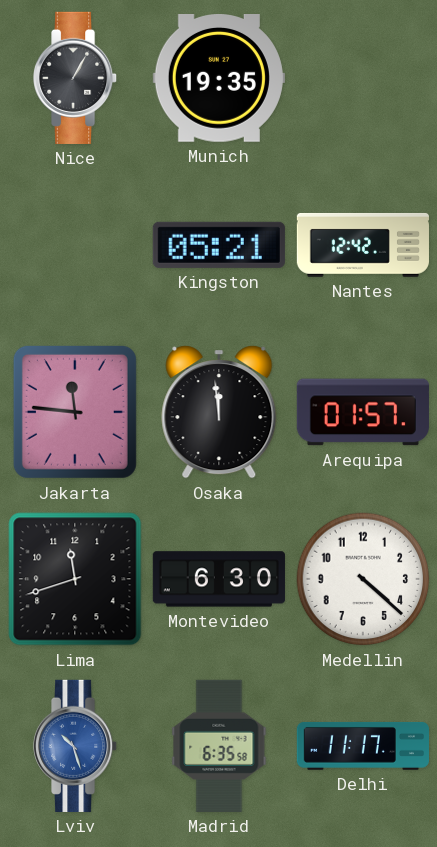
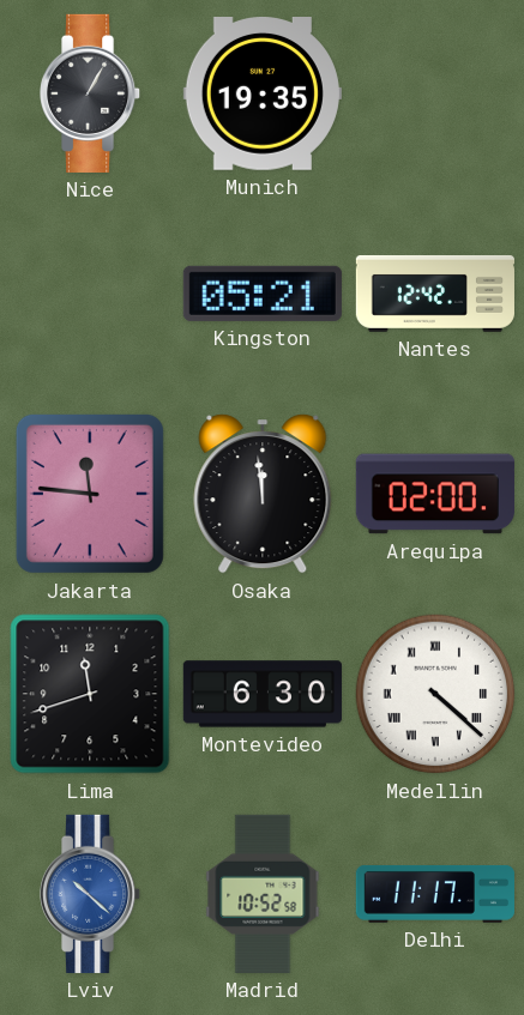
Arequipa: 01:57 -> 02:00
Medellin numerals: Arabic -> Roman
Lviv: 10:27 -> 10:22
Madrid: 6:35 -> 10:52
